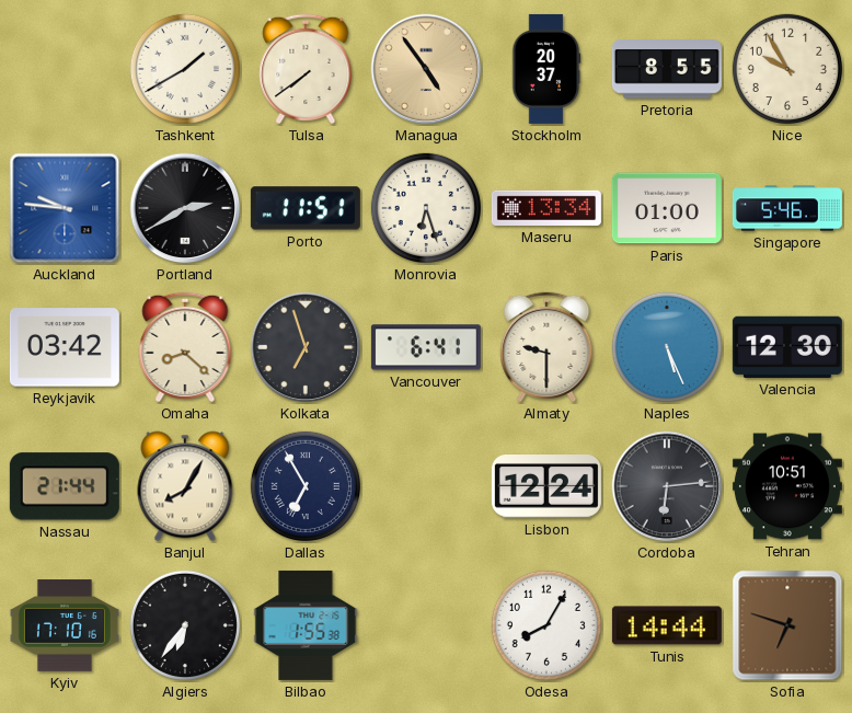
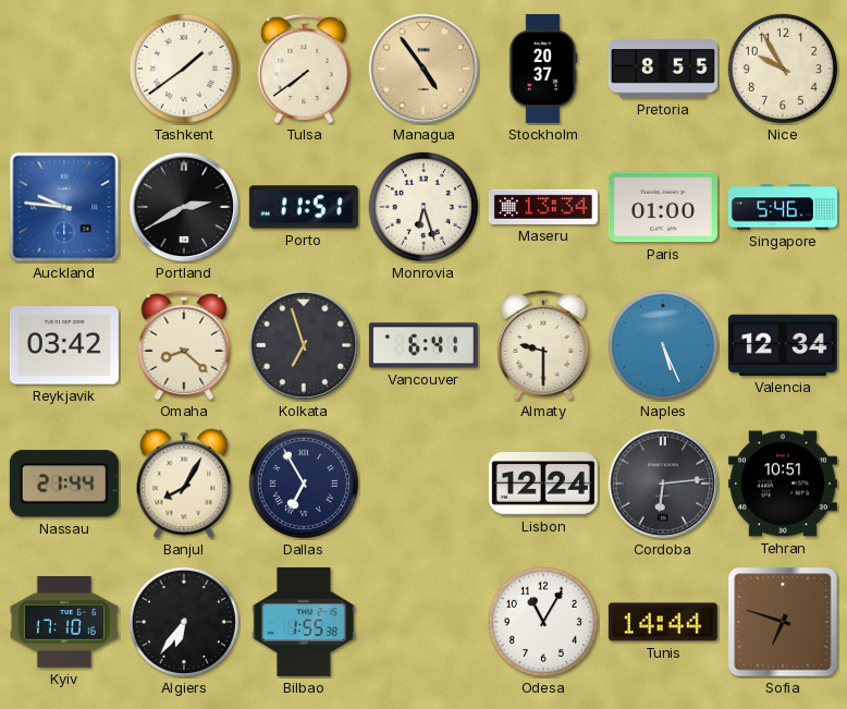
Tashkent: 1:40 -> 1:39
Valencia: 12:30 -> 12:34
Odesa: 8:05 -> 11:05
